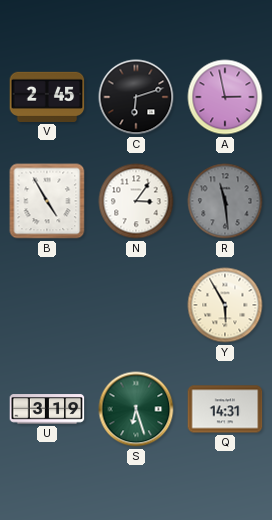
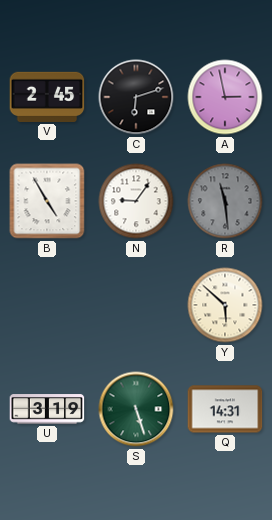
N: 3:06 -> 9:06
Y: 5:55 -> 5:52
S: 6:27 -> 5:27
